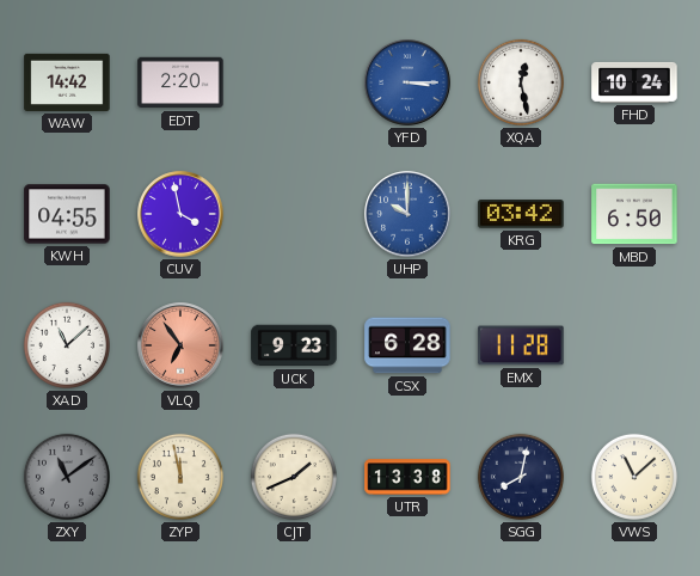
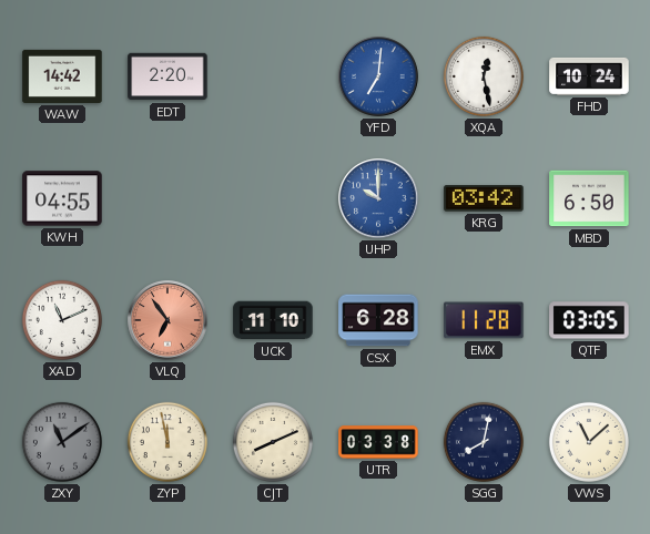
YFD: 3:15 -> 7:01
CUV: 3:58 -> none
XAD: 11:08 -> 11:11
UCK: 9:23 -> 11:10
QTF: none -> 03:05
CJT: 1:41 -> 8:11
UTR: 13:38 -> 03:38
